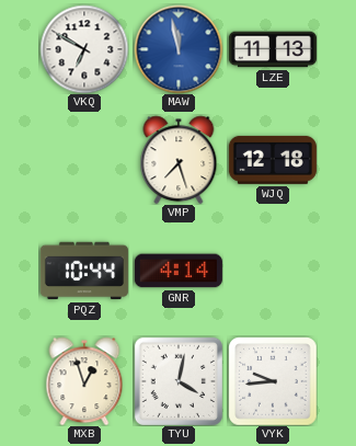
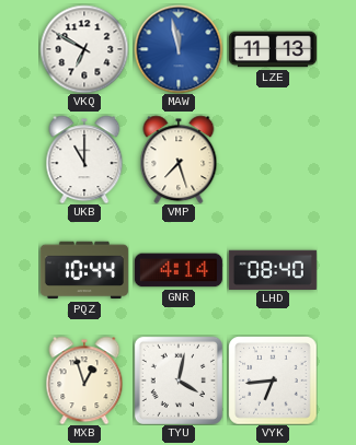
UKB: none -> 11:00
WJQ: 12:18 -> none
LHD: none -> 08:40
VYK: 9:44 -> 6:44
